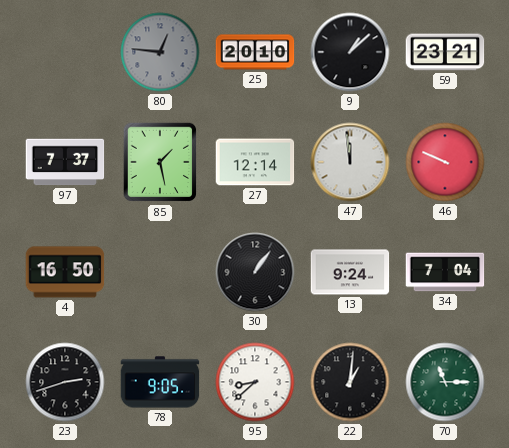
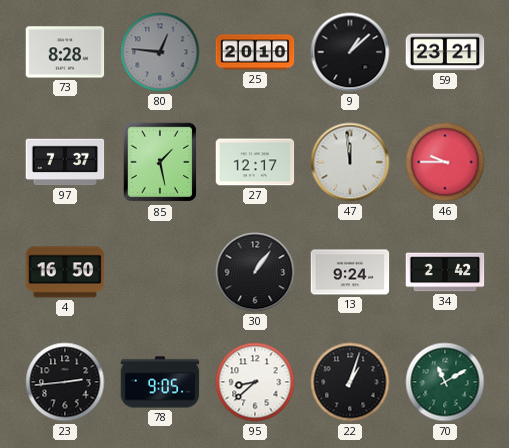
73: none -> 8:28
27: 12:14 -> 12:17
46: 9:49 -> 9:45
34: 7:04 -> 2:42
23: 2:42 -> 2:44
22: 1:01 -> 1:03
70: 11:15 -> 11:10
